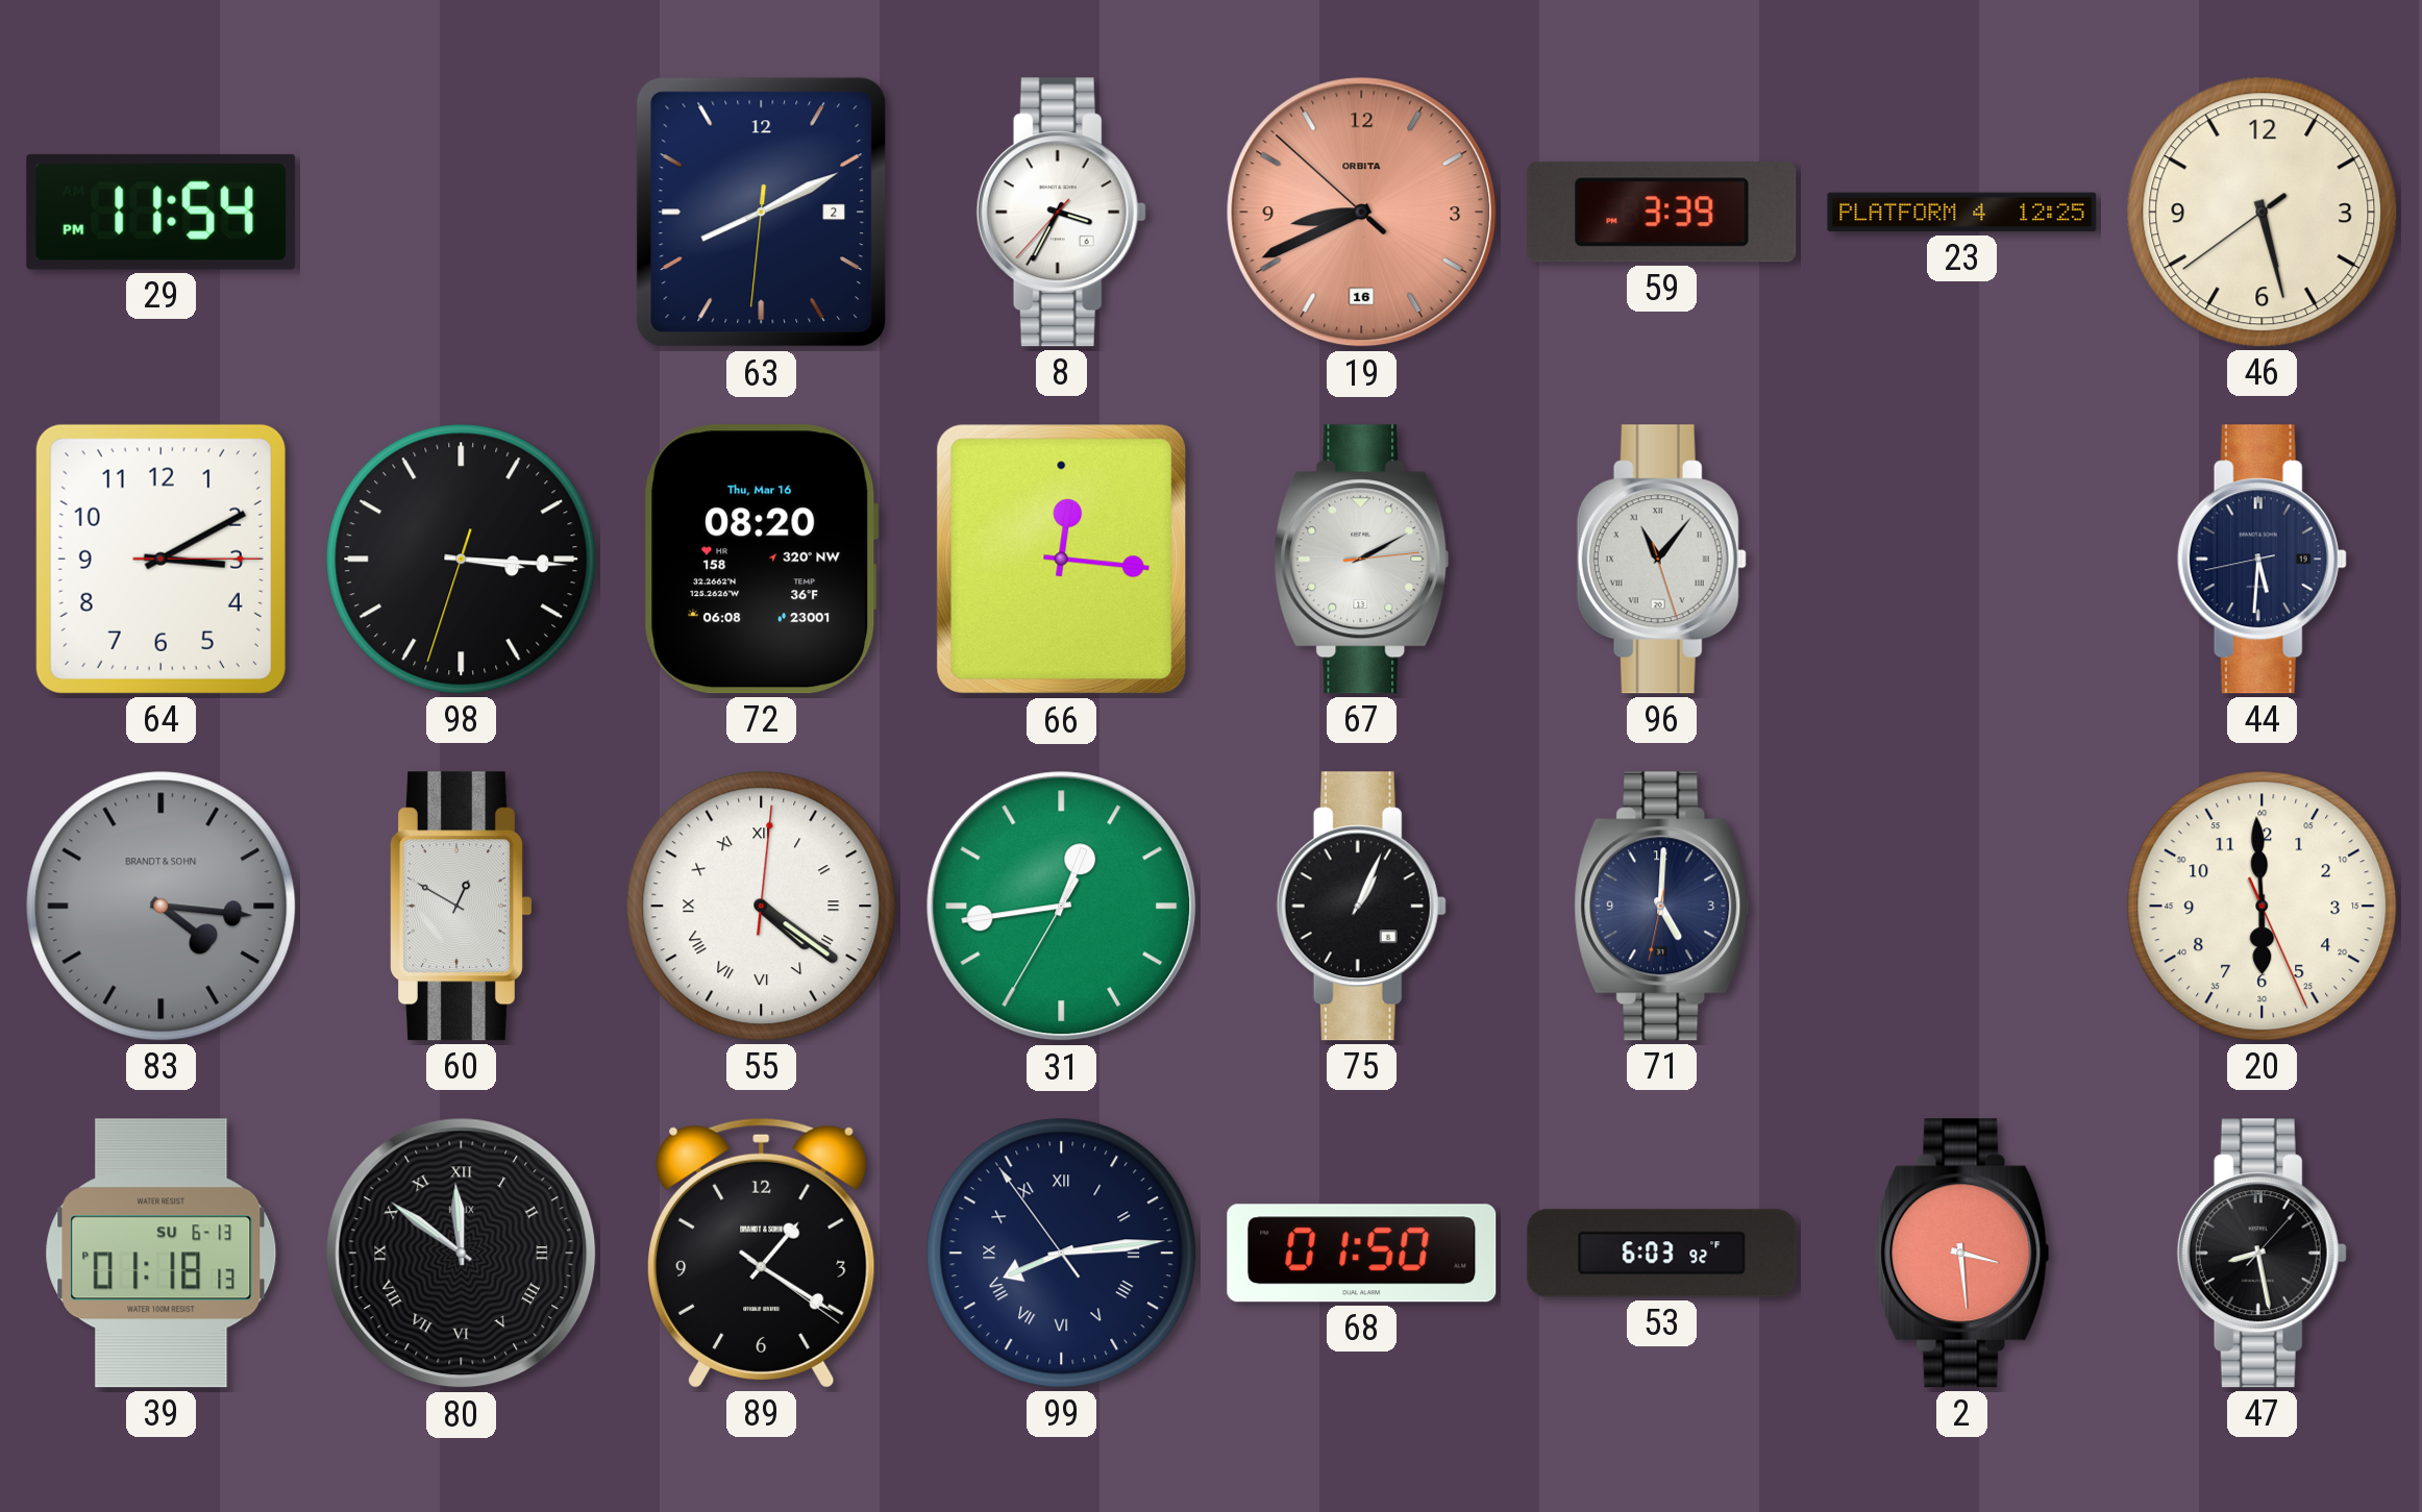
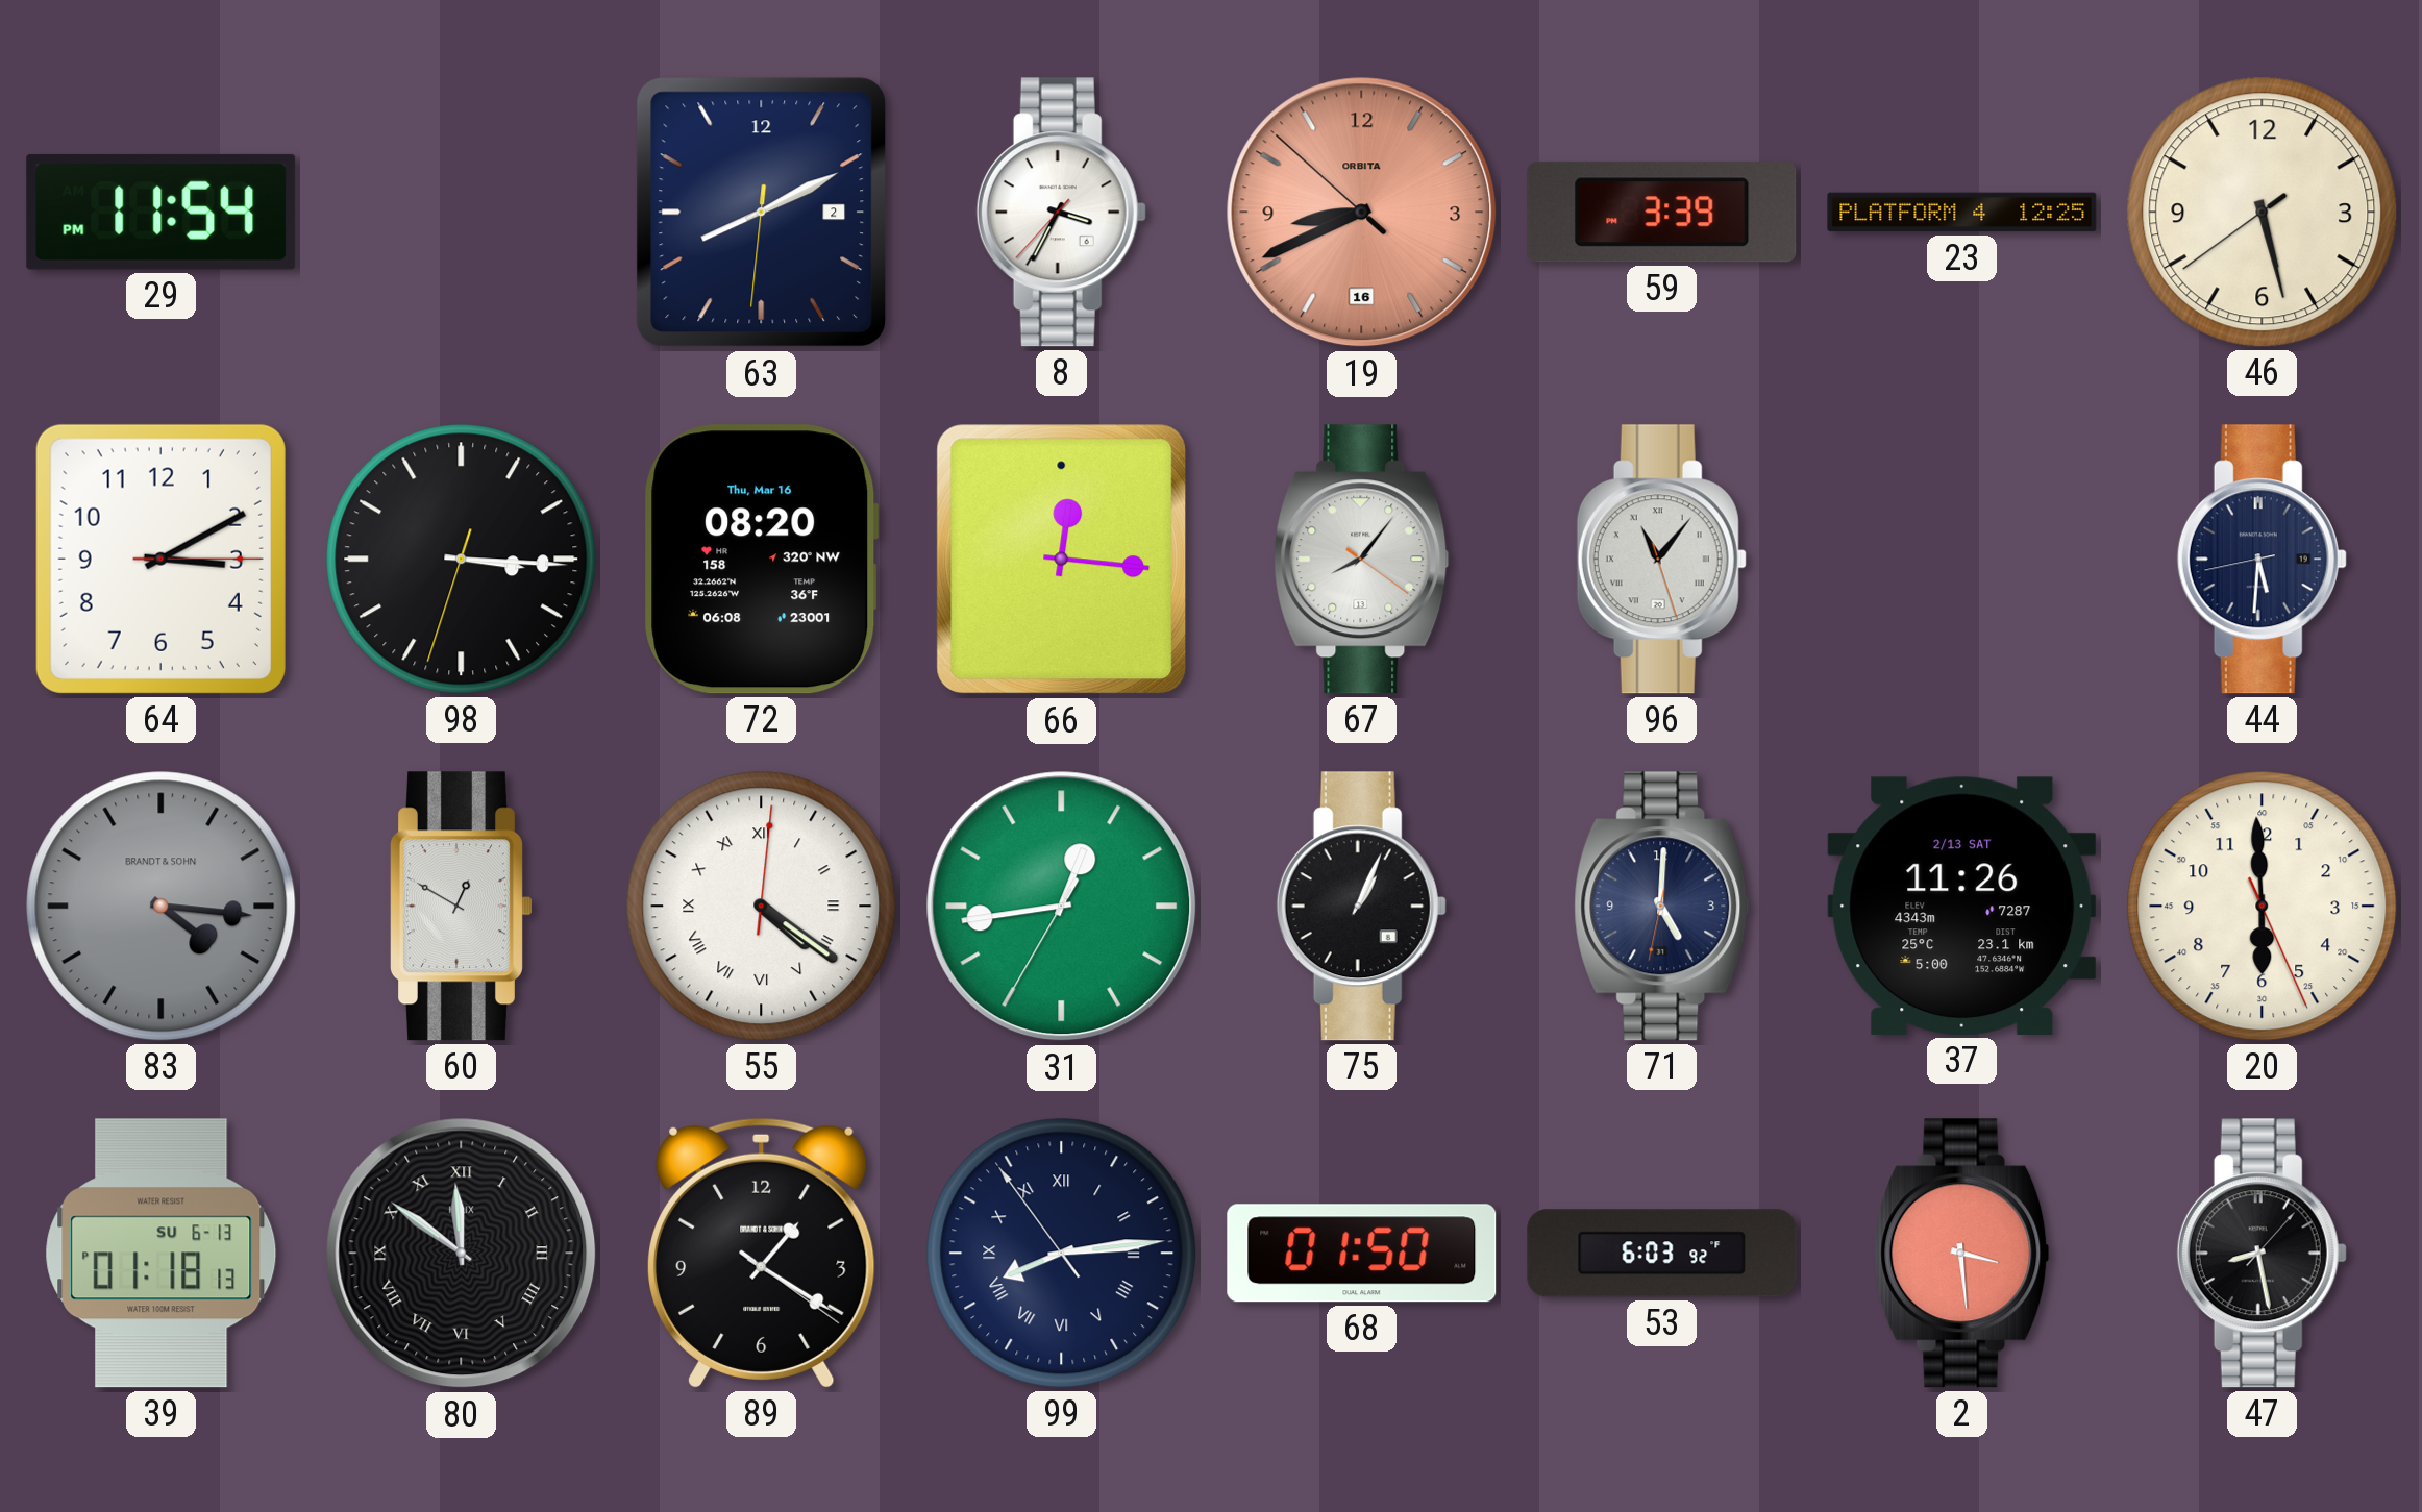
67: 2:10 -> 8:06
37: none -> 11:26
